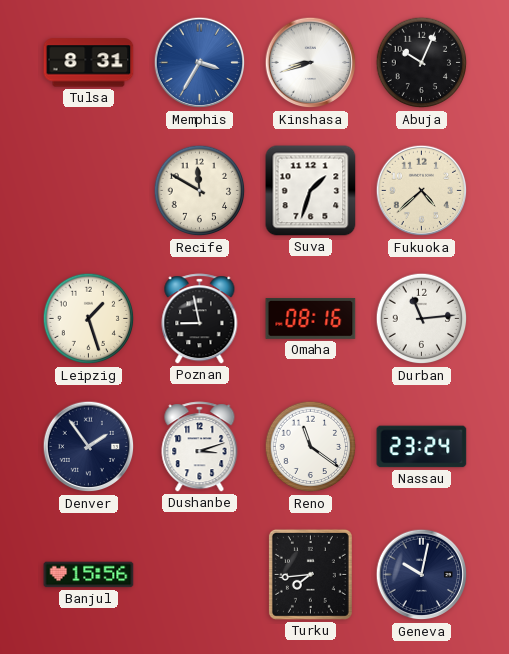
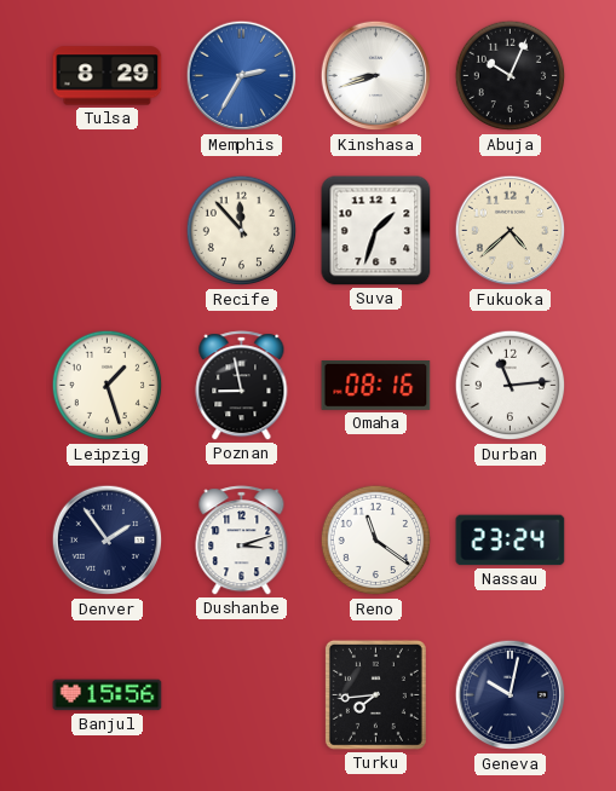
Tulsa: 8:31 -> 8:29
Memphis: 3:35 -> 2:35
Recife: 11:50 -> 11:53
